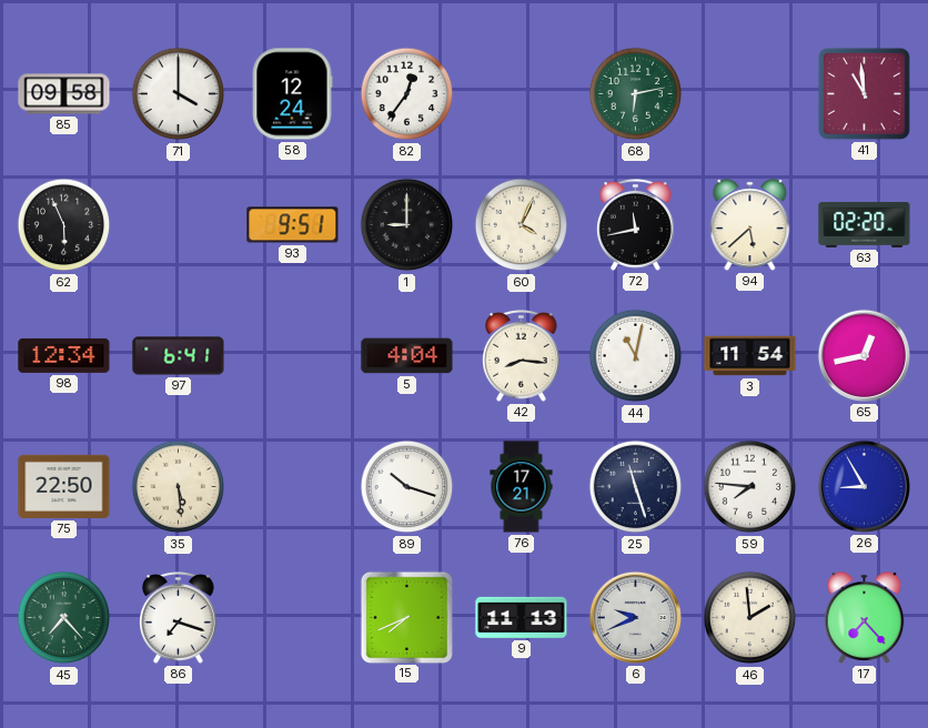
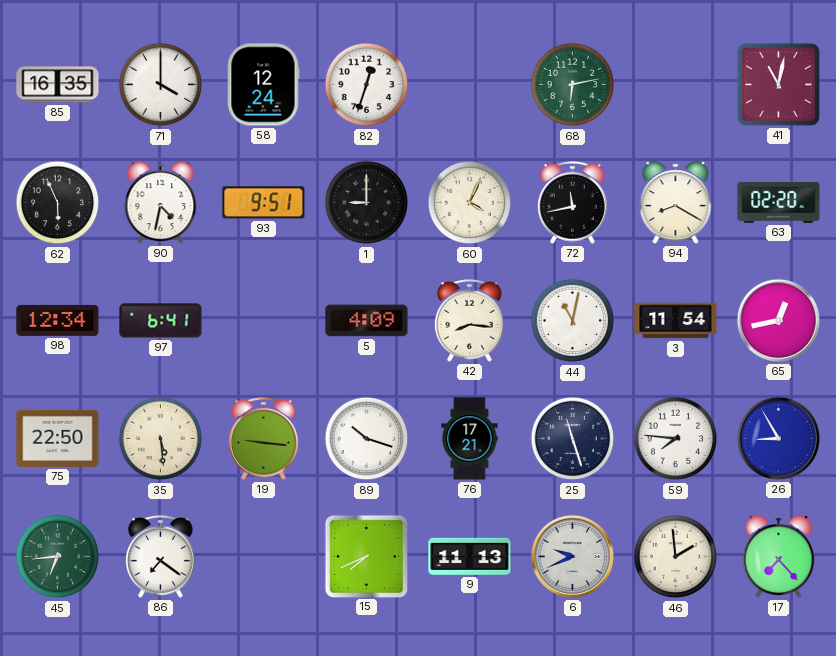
85: 09:58 -> 16:35
82: 12:36 -> 12:33
41: 10:59 -> 11:02
90: none -> 4:32
94: 5:38 -> 8:20
5: 4:04 -> 4:09
19: none -> 9:16
45: 7:23 -> 6:44
86: 7:18 -> 7:21
